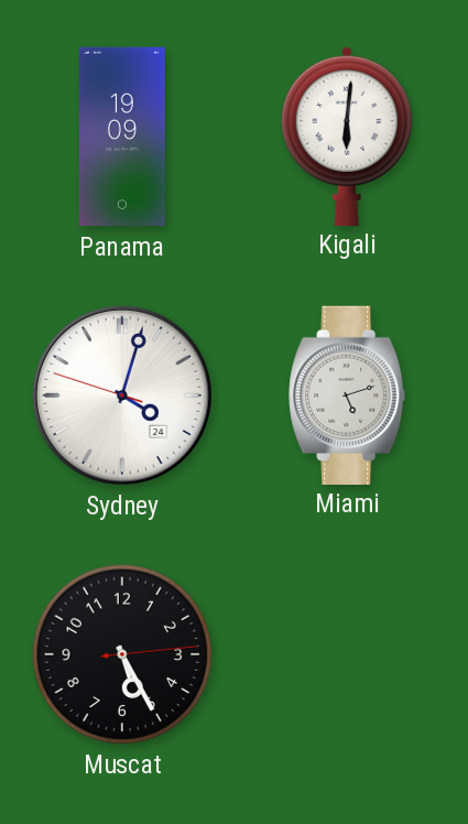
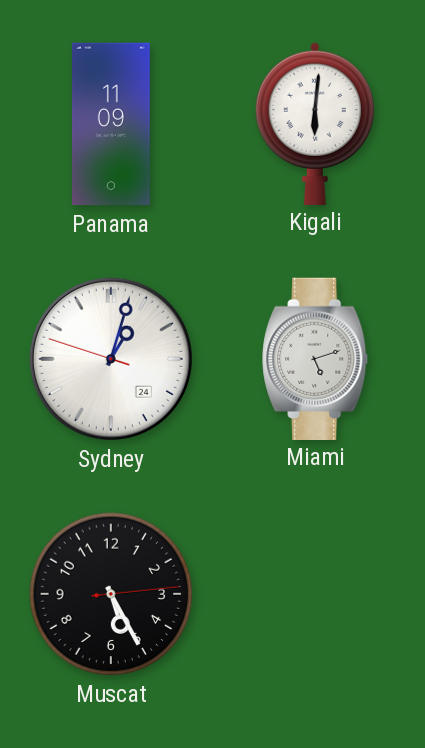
Panama: 19:09 -> 11:09
Sydney: 4:02 -> 1:02
